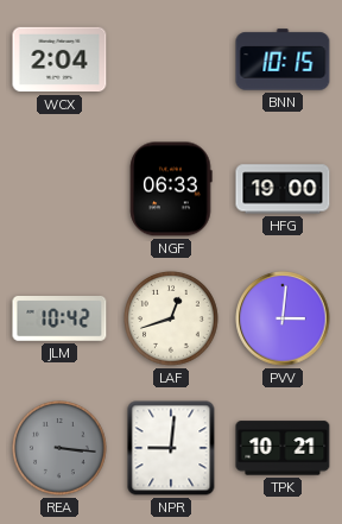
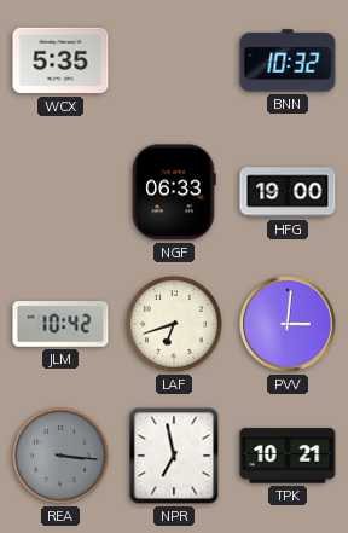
WCX: 2:04 -> 5:35
BNN: 10:15 -> 10:32
LAF: 12:42 -> 6:42
NPR: 9:01 -> 6:58
